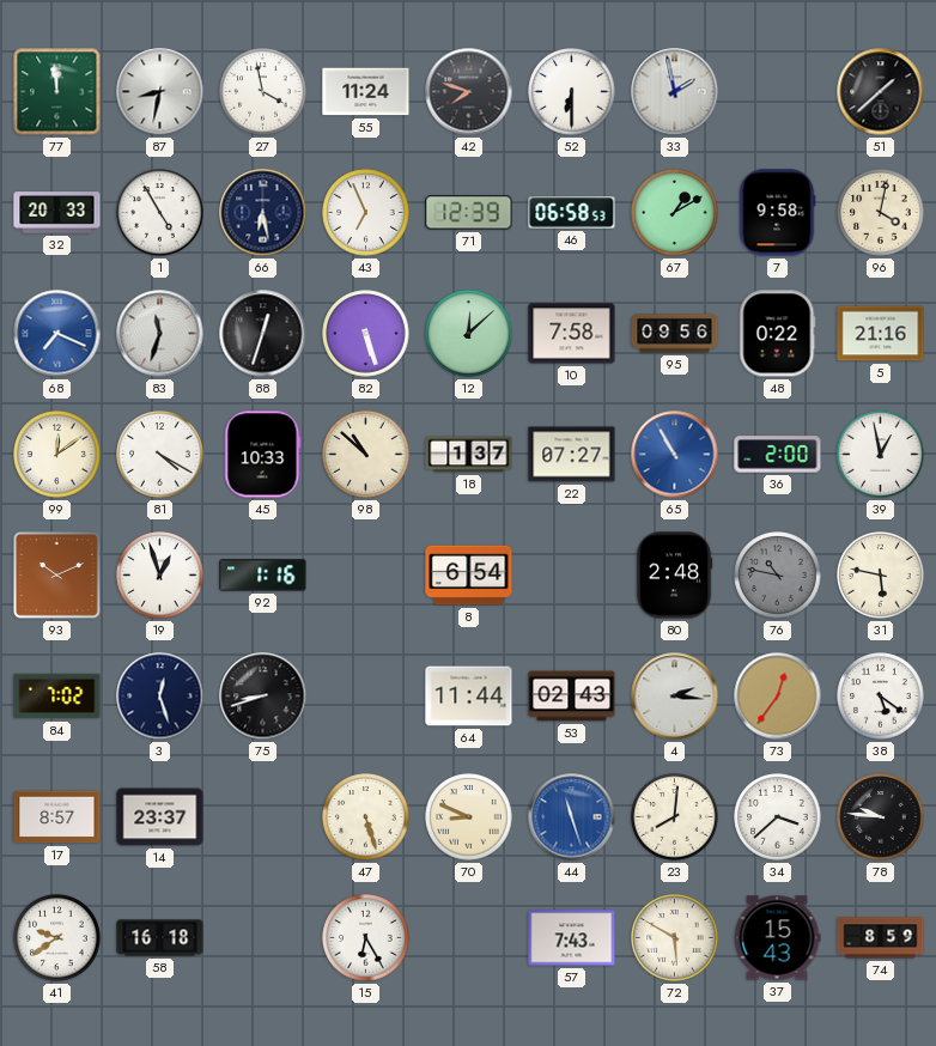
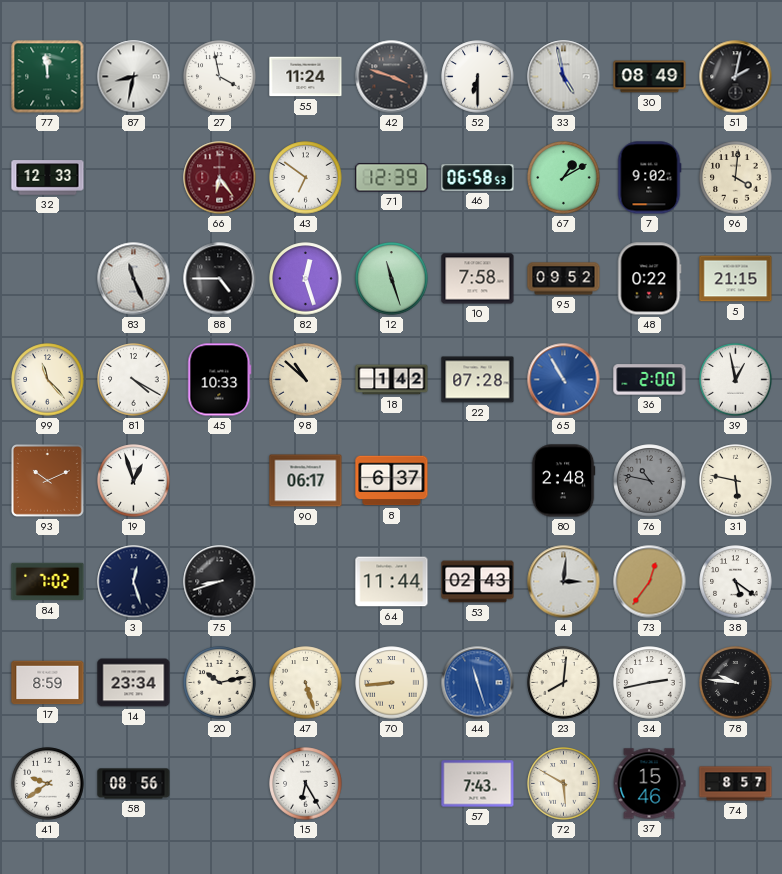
42: 7:48 -> 3:48
33: 1:58 -> 4:58
30: none -> 08:49
51: 1:38 -> 2:02
32: 20:33 -> 12:33
1: 4:55 -> none
66: 6:28 -> 6:24
66 dial: navy -> burgundy
43: 6:56 -> 6:51
7: 9:58 -> 9:02
96: 4:02 -> 4:01
68: 7:19 -> none
83: 11:33 -> 11:26
88: 12:33 -> 4:45
82: 5:27 -> 12:27
12: 12:08 -> 11:27
95: 09:56 -> 09:52
5: 21:16 -> 21:15
99: 12:09 -> 11:23
18: 1:37 -> 1:42
22: 07:27 -> 07:28
92: 1:16 -> none
90: none -> 06:17
8: 6:54 -> 6:37
4: 2:16 -> 3:01
17: 8:57 -> 8:59
14: 23:37 -> 23:34
20: none -> 10:13
70: 8:49 -> 8:44
34: 3:38 -> 2:43
58: 16:18 -> 08:56
37: 15:43 -> 15:46
74: 8:59 -> 8:57
